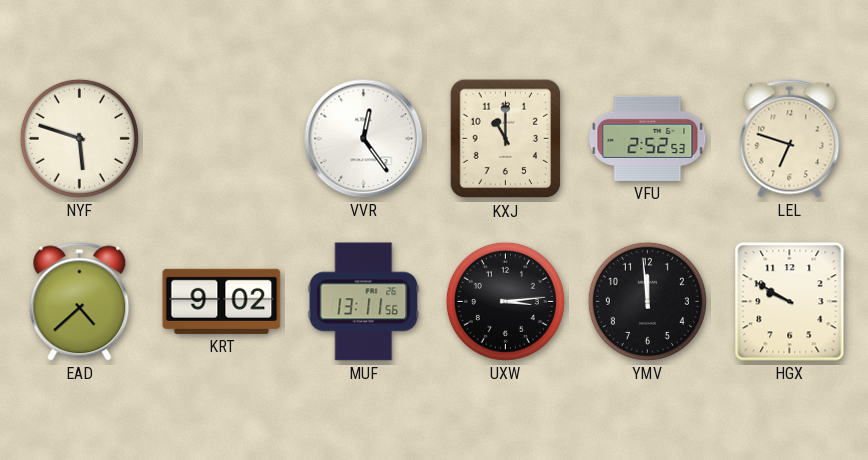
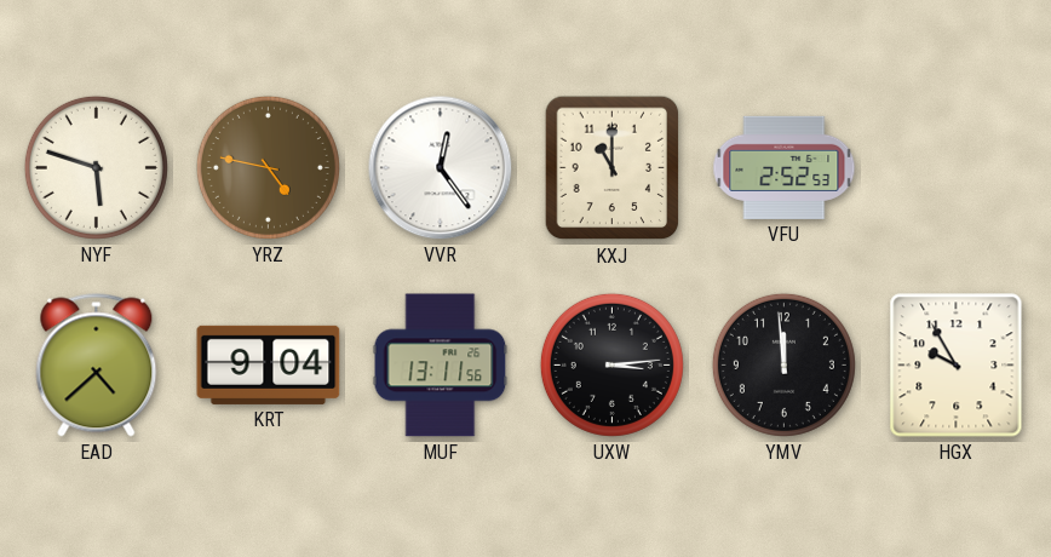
YRZ: none -> 4:47
LEL: 6:48 -> none
KRT: 9:02 -> 9:04
HGX: 9:50 -> 9:55
